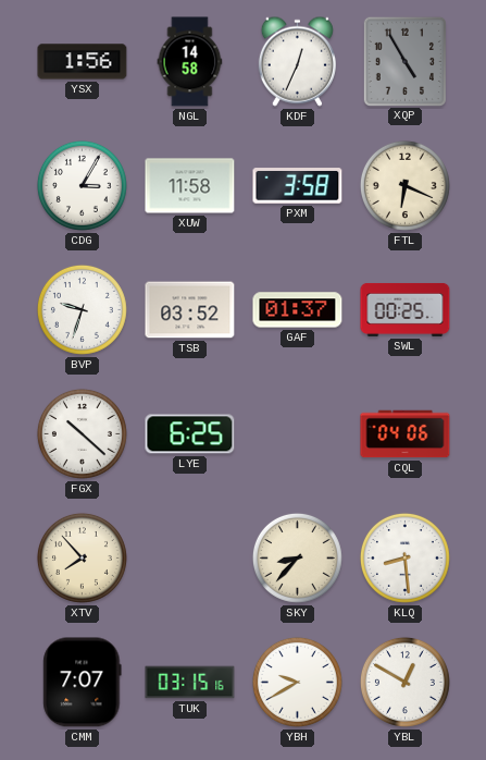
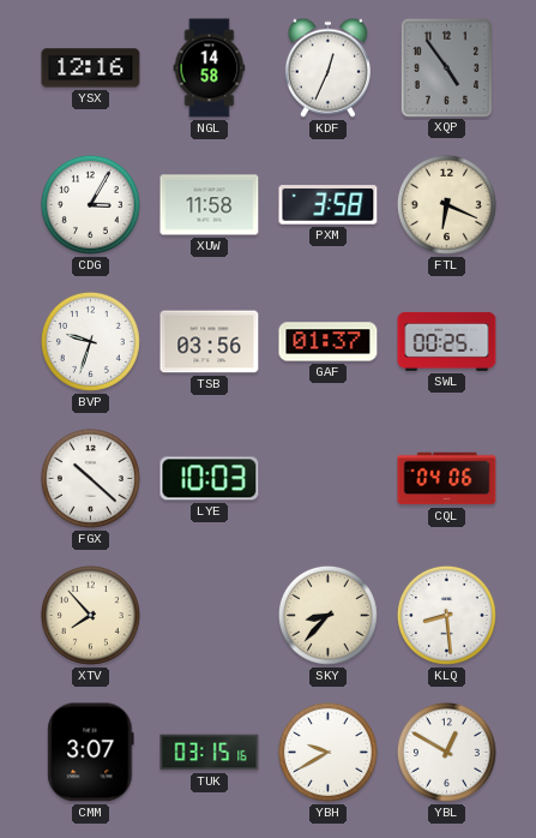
YSX: 1:56 -> 12:16
XQP: 4:55 -> 4:54
TSB: 03:52 -> 03:56
LYE: 6:25 -> 10:03
CMM: 7:07 -> 3:07
